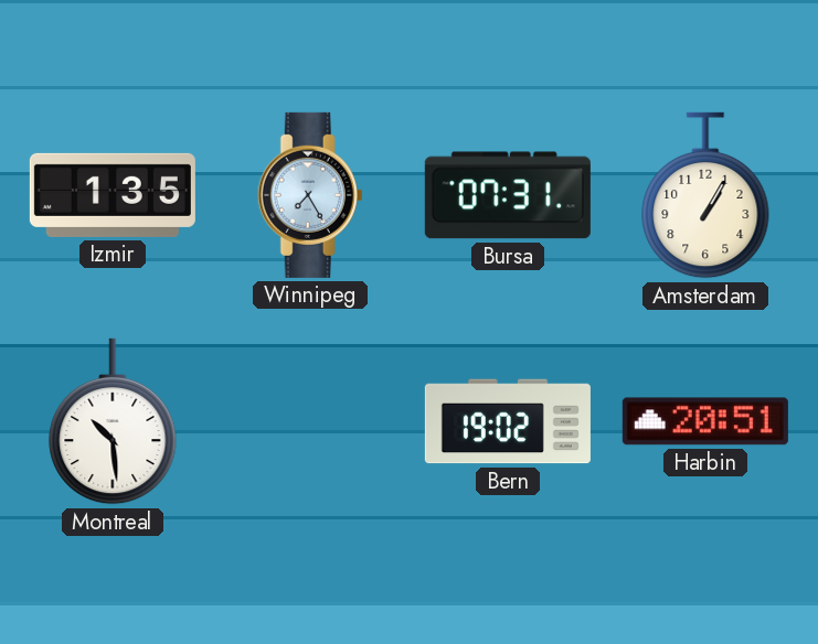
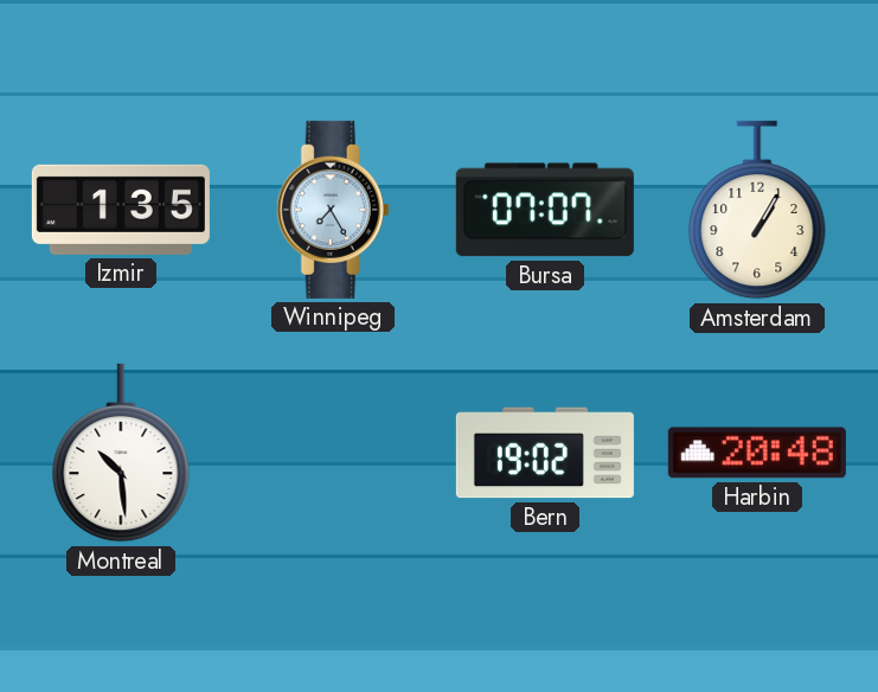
Bursa: 07:31 -> 07:07
Harbin: 20:51 -> 20:48
